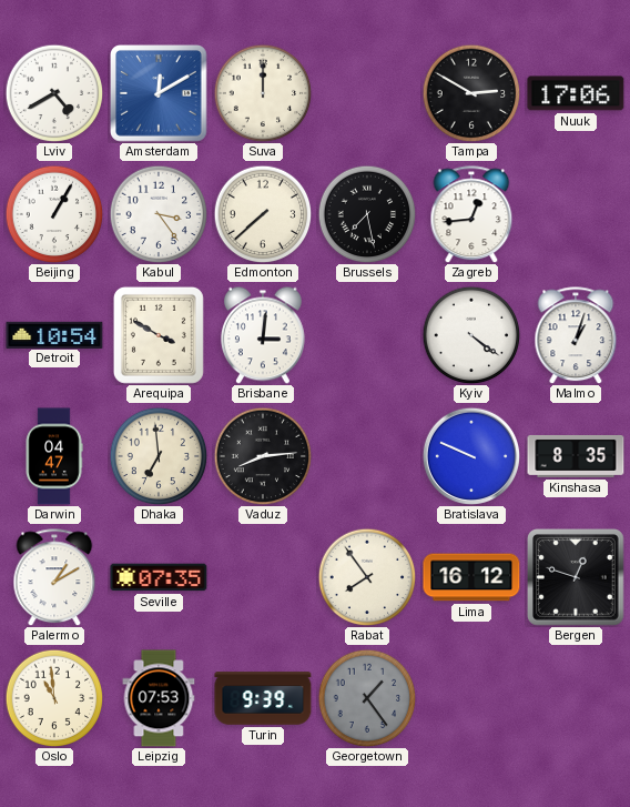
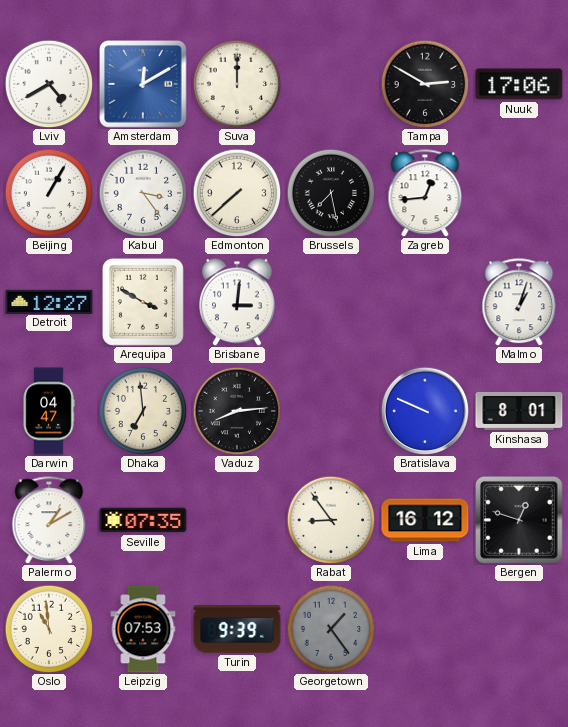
Detroit: 10:54 -> 12:27
Kyiv: 4:21 -> none
Kinshasa: 8:35 -> 8:01
Rabat: 7:54 -> 8:54
